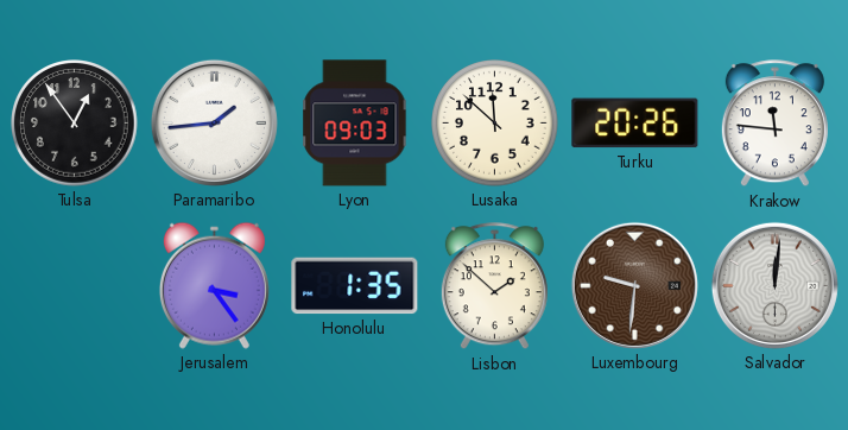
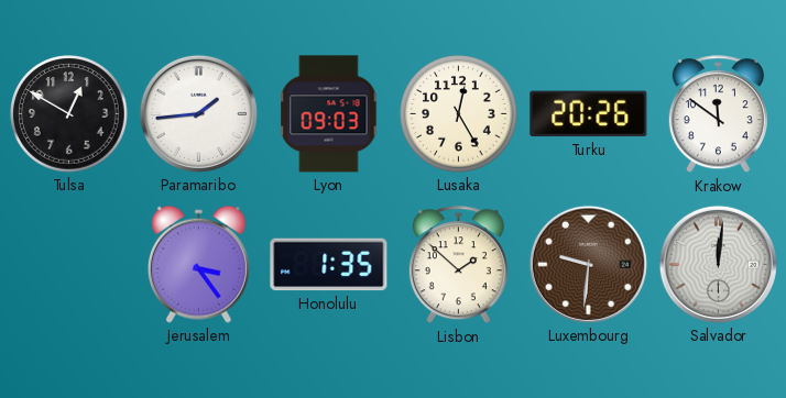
Tulsa: 12:54 -> 12:50
Lusaka: 11:52 -> 12:25
Krakow: 11:46 -> 11:51
